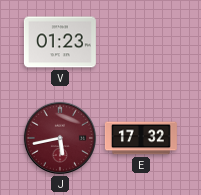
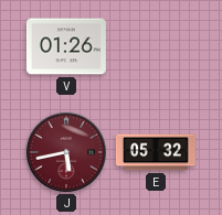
V: 01:23 -> 01:26
E: 17:32 -> 05:32
